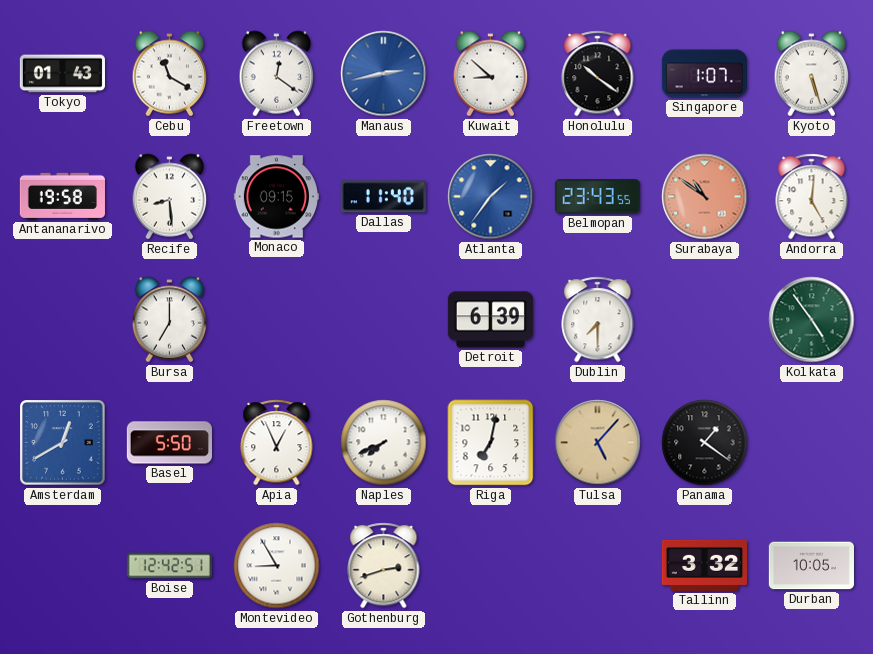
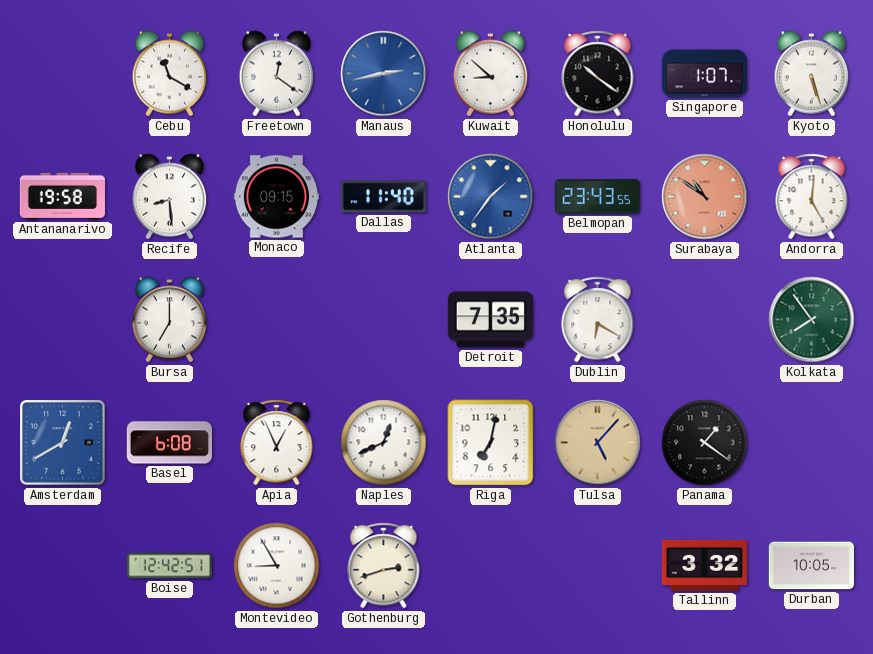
Tokyo: 01:43 -> none
Detroit: 6:39 -> 7:35
Dublin: 7:30 -> 6:20
Kolkata: 4:54 -> 7:54
Basel: 5:50 -> 6:08
Naples: 7:41 -> 12:41
